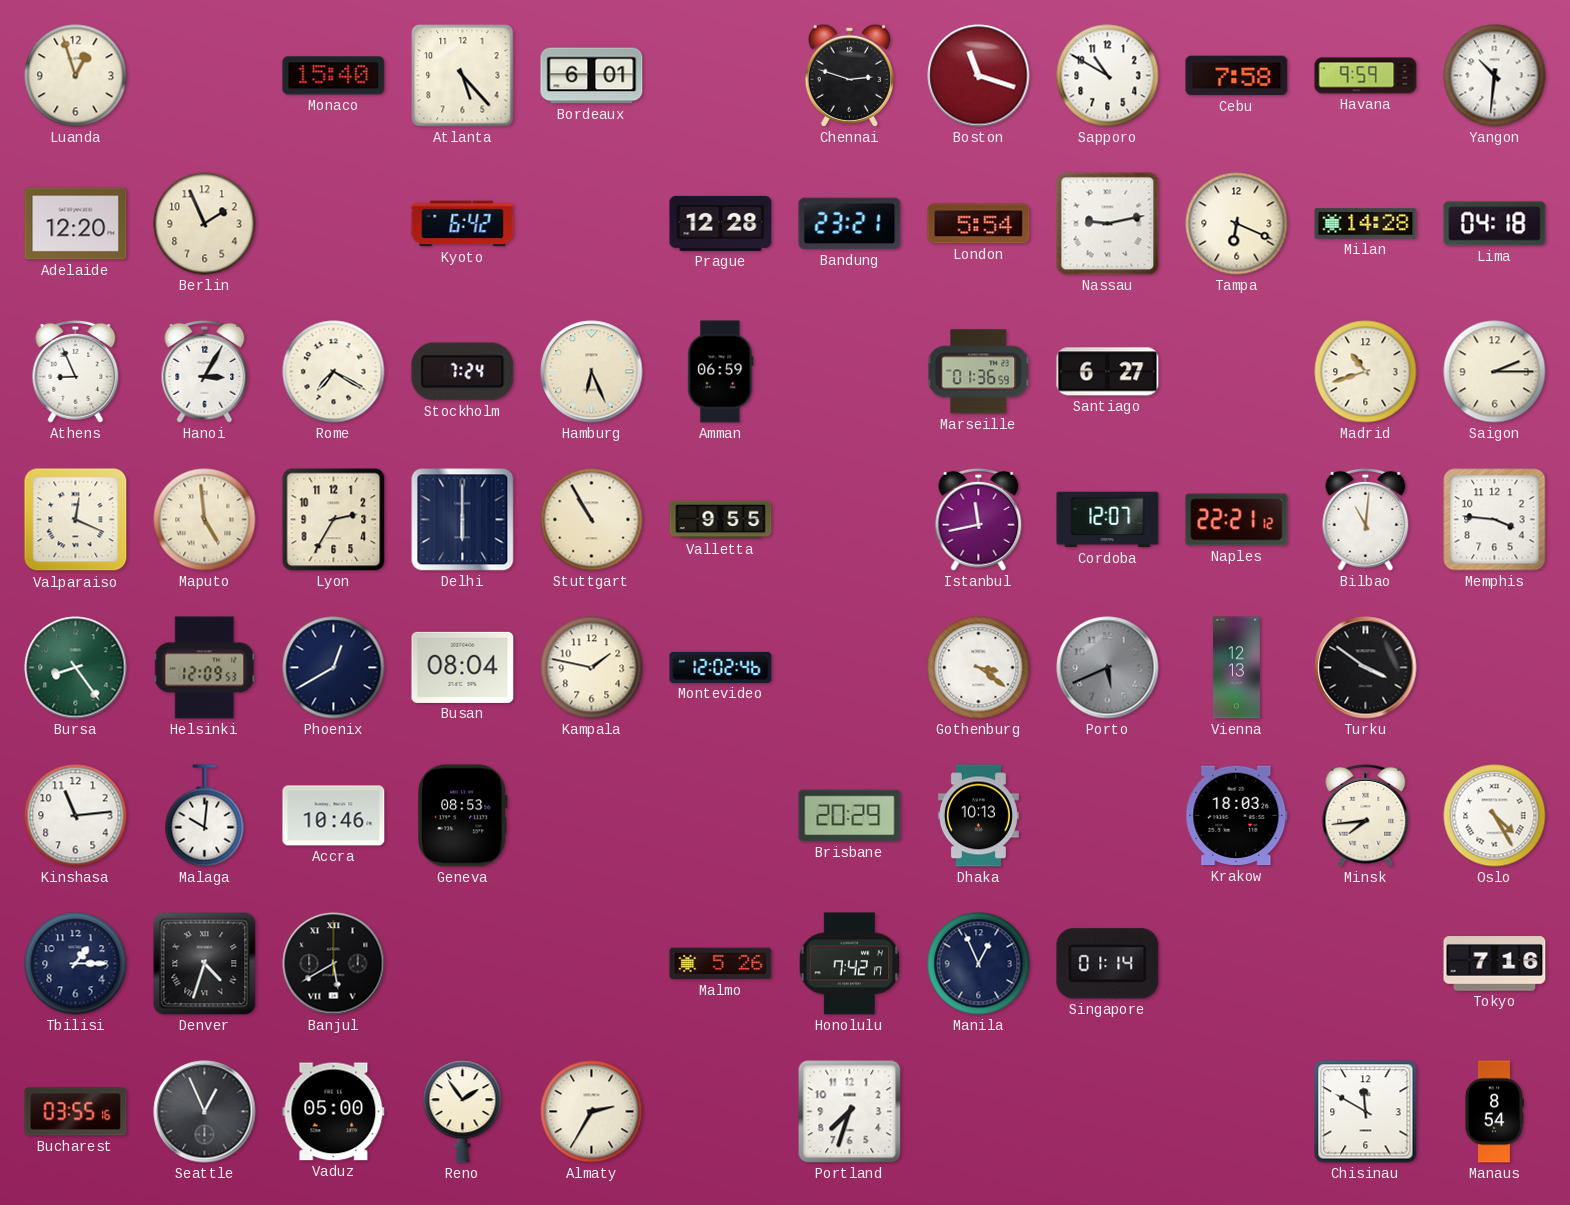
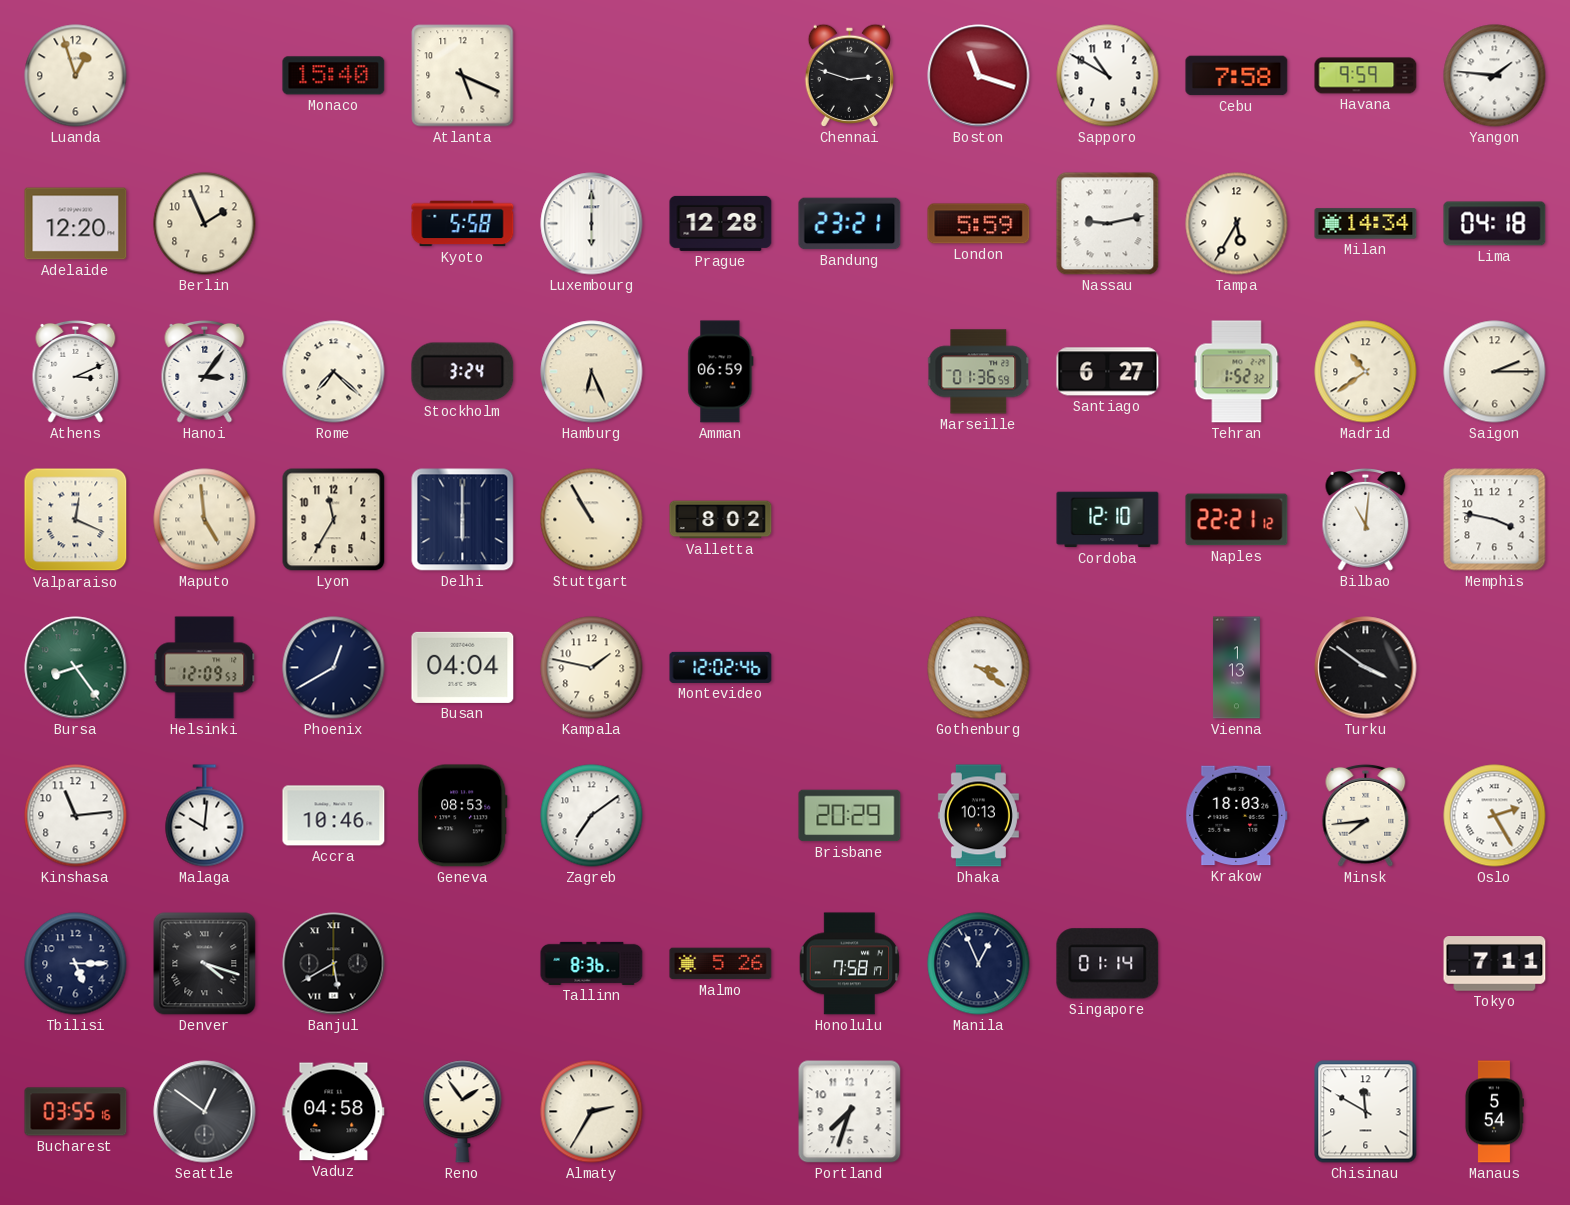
Atlanta: 5:23 -> 5:19
Bordeaux: 6:01 -> none
Yangon: 10:31 -> 1:46
Kyoto: 6:42 -> 5:58
Luxembourg: none -> 6:00
London: 5:54 -> 5:59
Tampa: 6:19 -> 5:35
Milan: 14:28 -> 14:34
Athens: 8:56 -> 3:11
Hanoi: 3:05 -> 3:06
Rome: 7:20 -> 7:22
Stockholm: 7:24 -> 3:24
Tehran: none -> 1:52
Madrid: 10:42 -> 10:39
Lyon: 2:35 -> 11:35
Valletta: 9:55 -> 8:02
Istanbul: 11:43 -> none
Cordoba: 12:07 -> 12:10
Memphis: 3:46 -> 3:47
Busan: 08:04 -> 04:04
Porto: 5:41 -> none
Vienna: 12:13 -> 1:13
Zagreb: none -> 7:09
Oslo: 4:25 -> 2:25
Tbilisi: 1:15 -> 5:15
Denver: 4:33 -> 4:18
Tallinn: none -> 8:36
Honolulu: 7:42 -> 7:58
Tokyo: 7:16 -> 7:11
Seattle: 12:56 -> 12:51
Vaduz: 05:00 -> 04:58
Manaus: 8:54 -> 5:54
